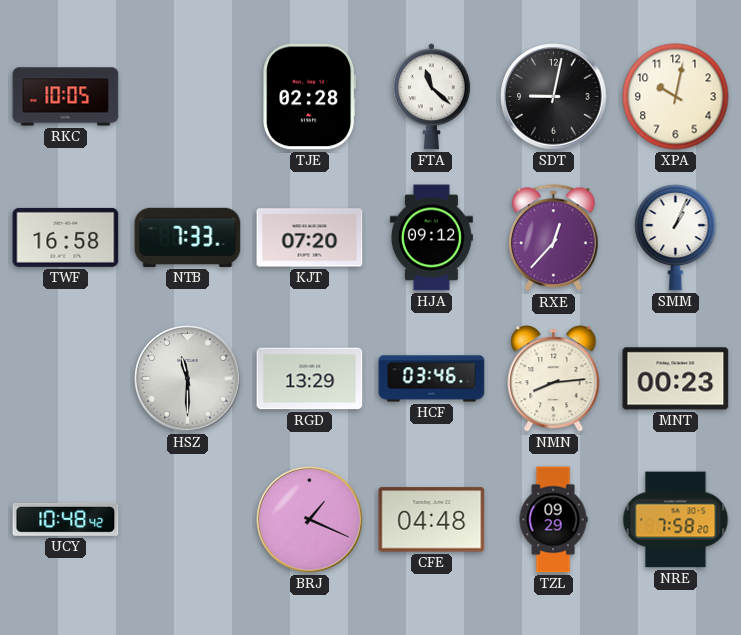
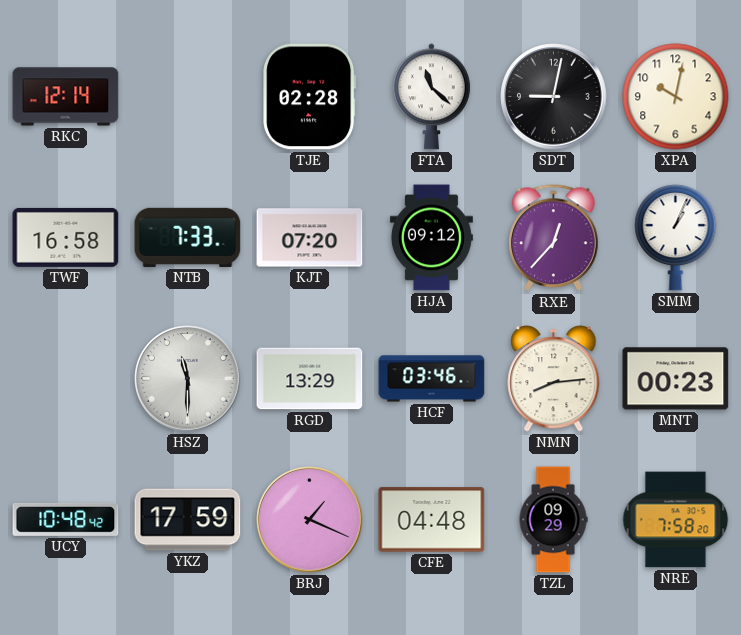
RKC: 10:05 -> 12:14
YKZ: none -> 17:59
